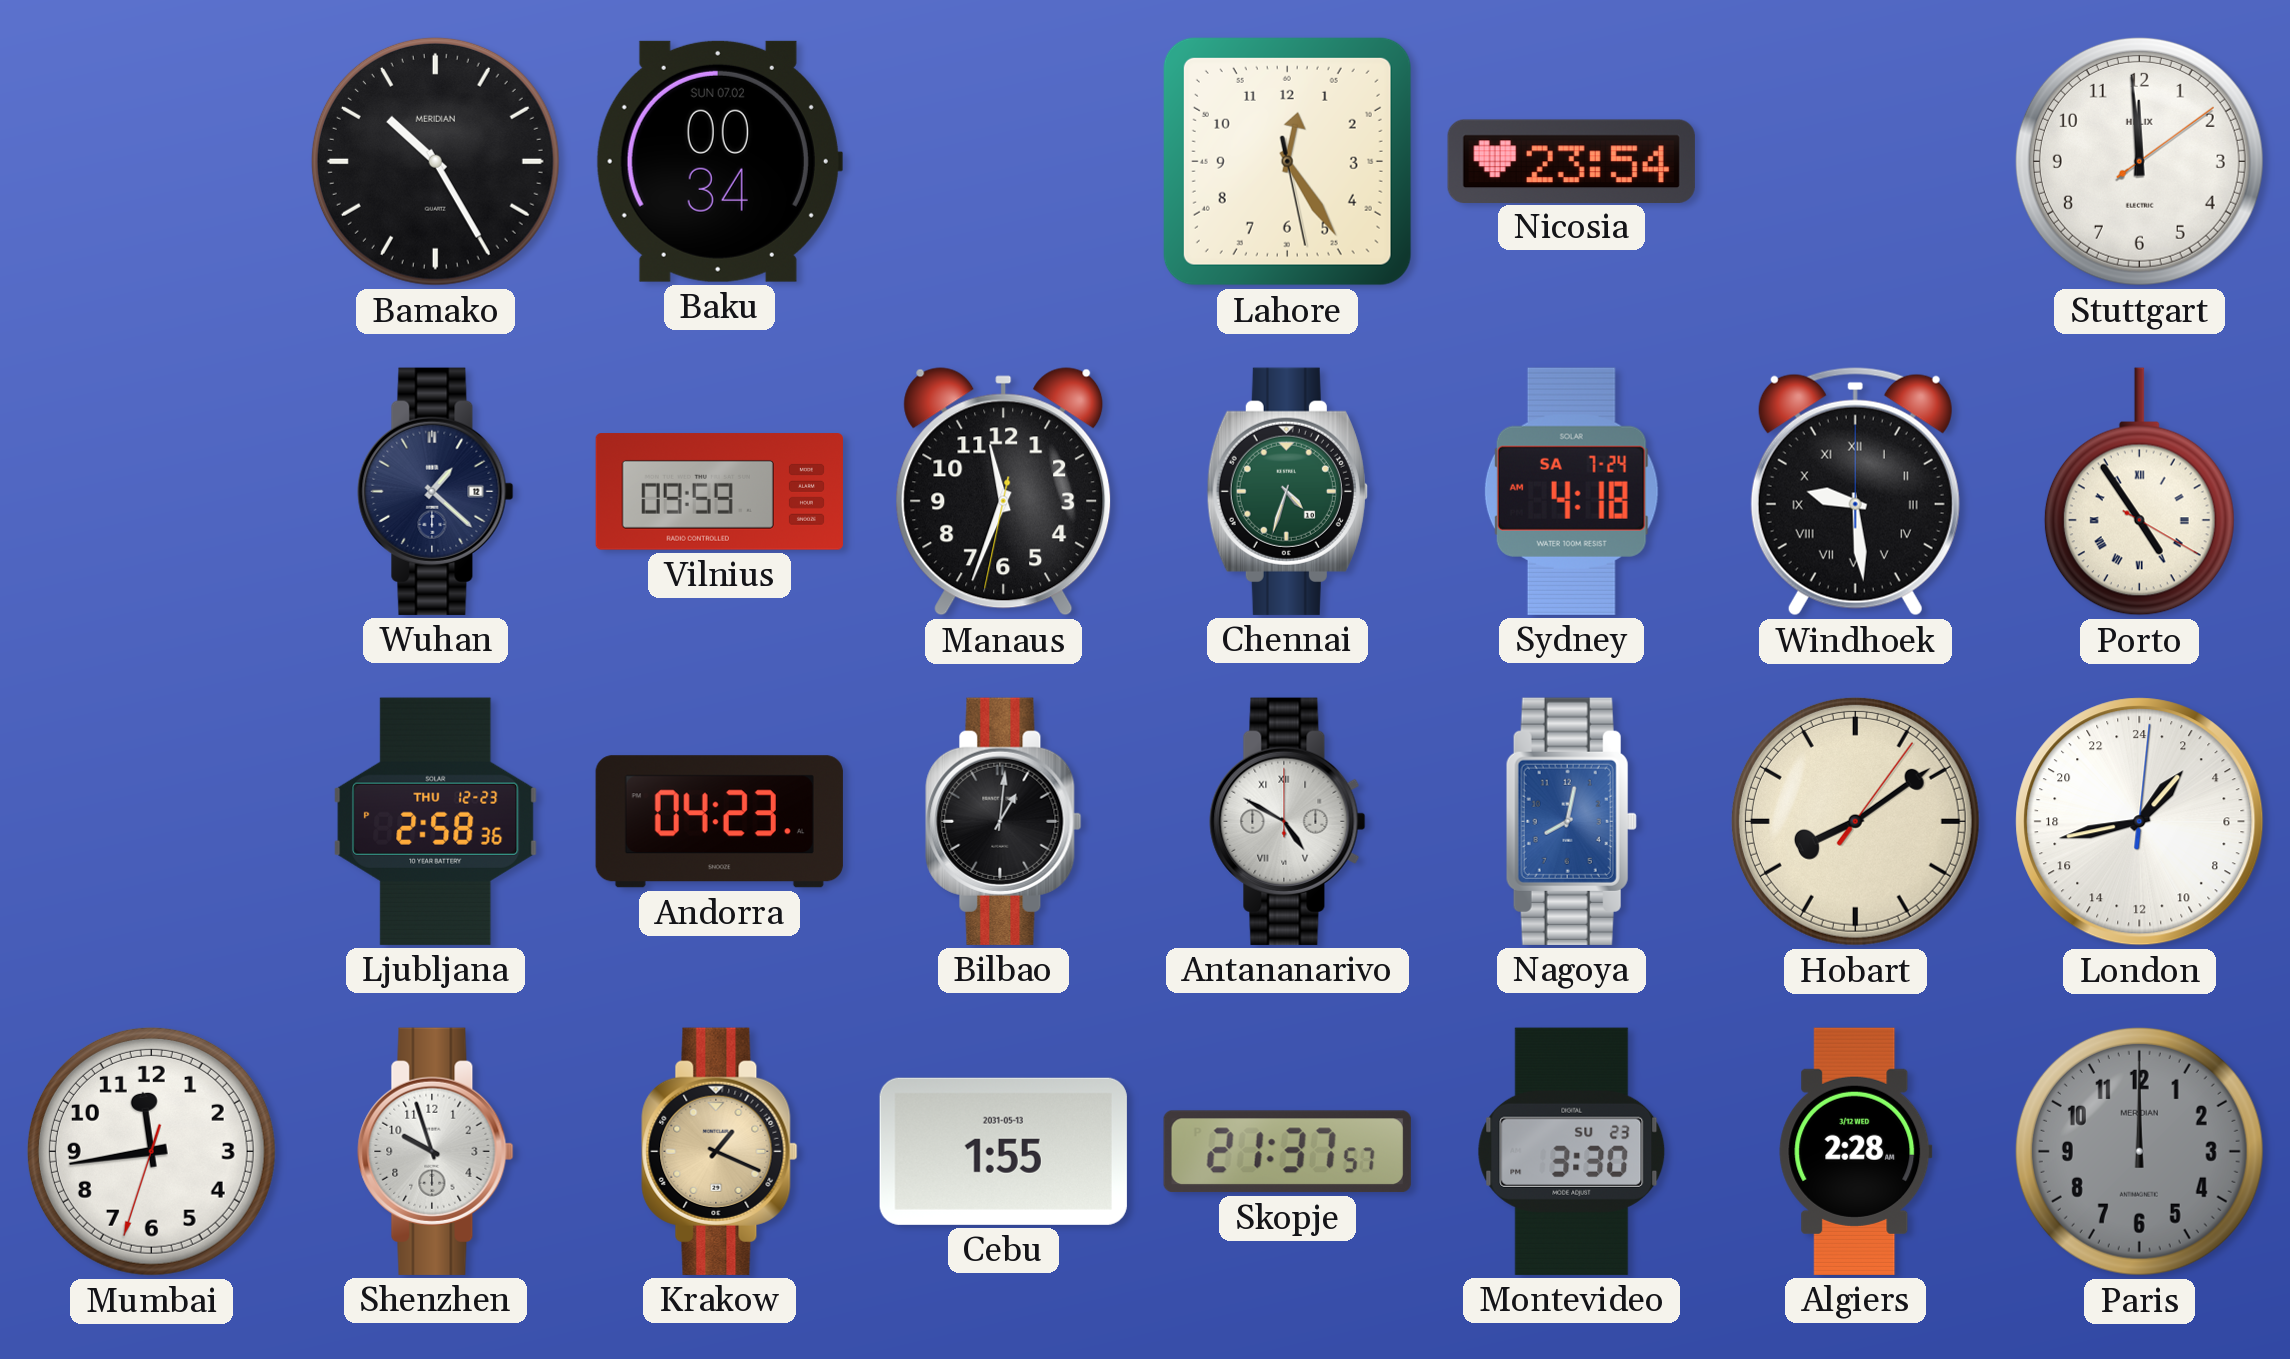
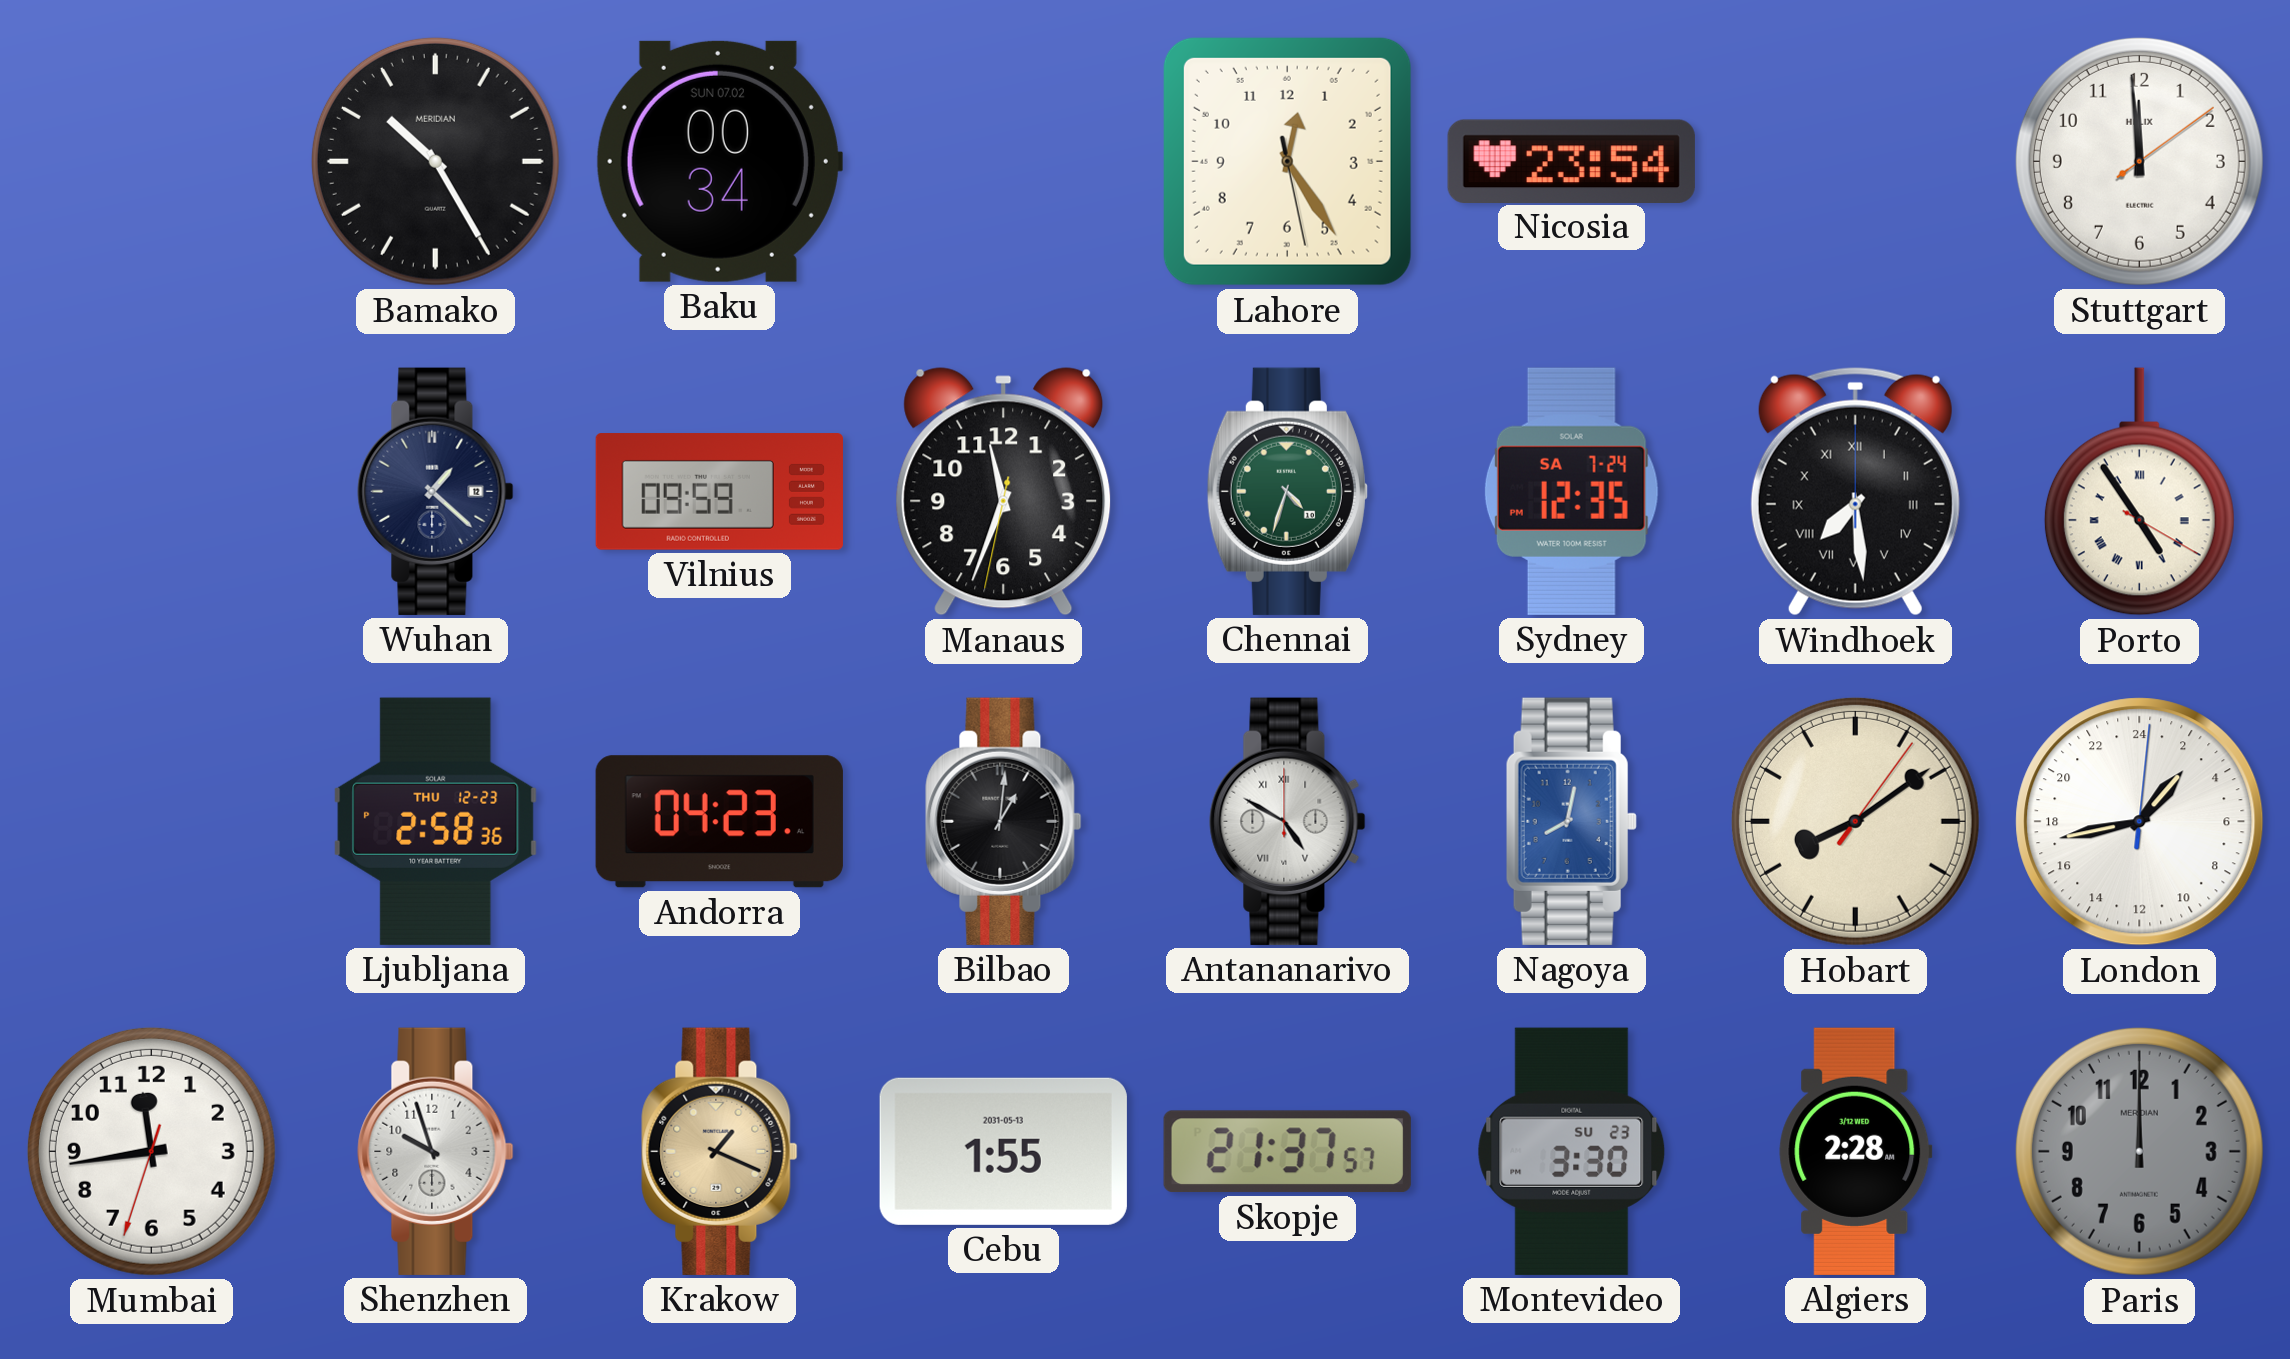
Sydney: 4:18 -> 12:35
Windhoek: 9:29 -> 7:29
